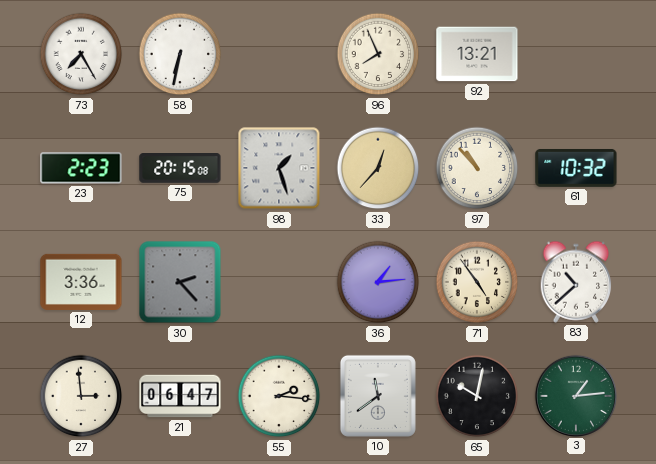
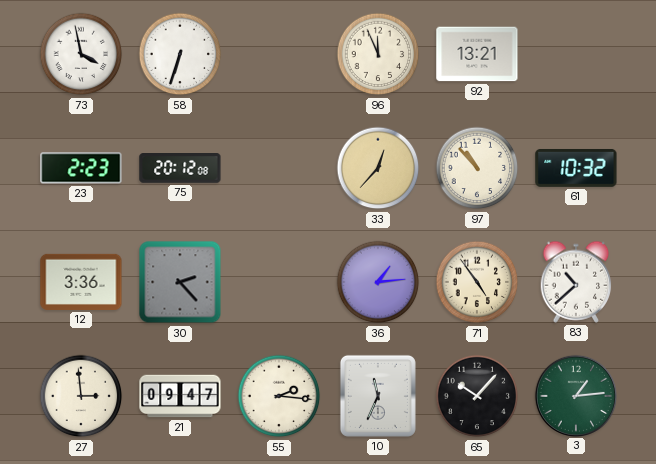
73: 7:25 -> 3:58
58: 6:32 -> 6:33
96: 7:56 -> 11:56
75: 20:15 -> 20:12
98: 1:27 -> none
21: 06:47 -> 09:47
10: 11:39 -> 11:34
65: 10:02 -> 10:07
